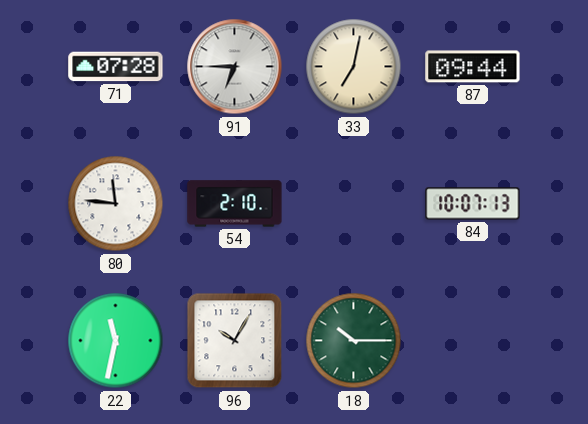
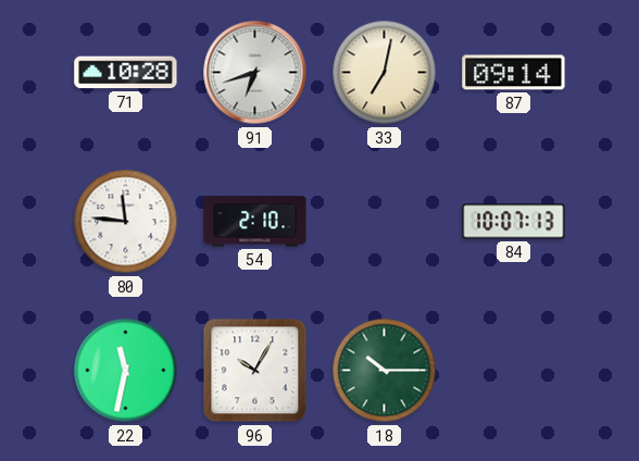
71: 07:28 -> 10:28
91: 6:45 -> 6:42
87: 09:44 -> 09:14
